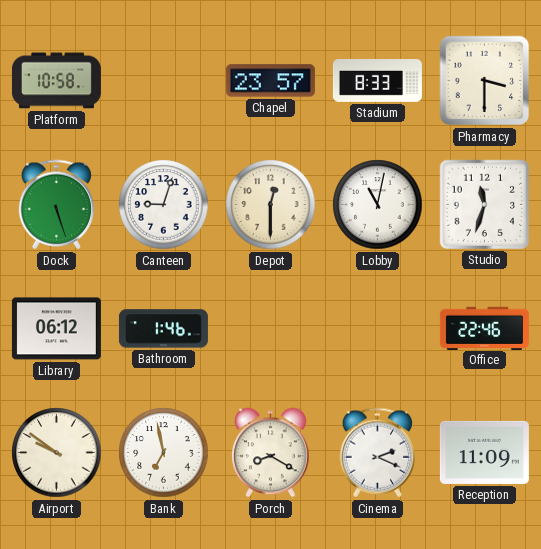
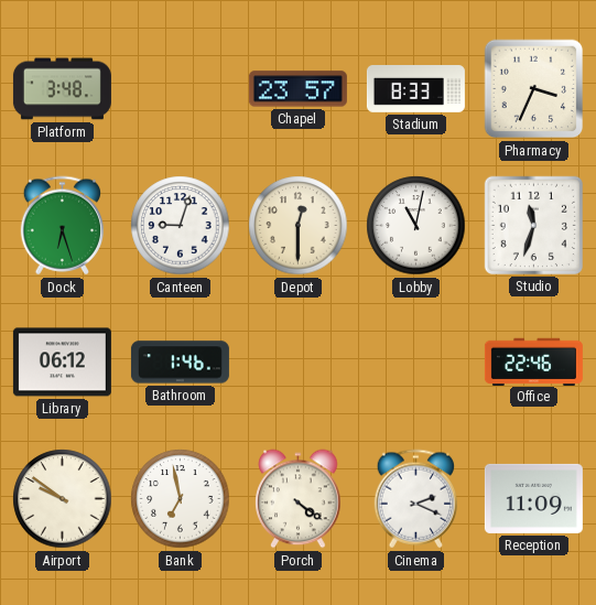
Platform: 10:58 -> 3:48
Pharmacy: 3:30 -> 3:34
Dock: 5:27 -> 6:27
Porch: 8:20 -> 4:21
